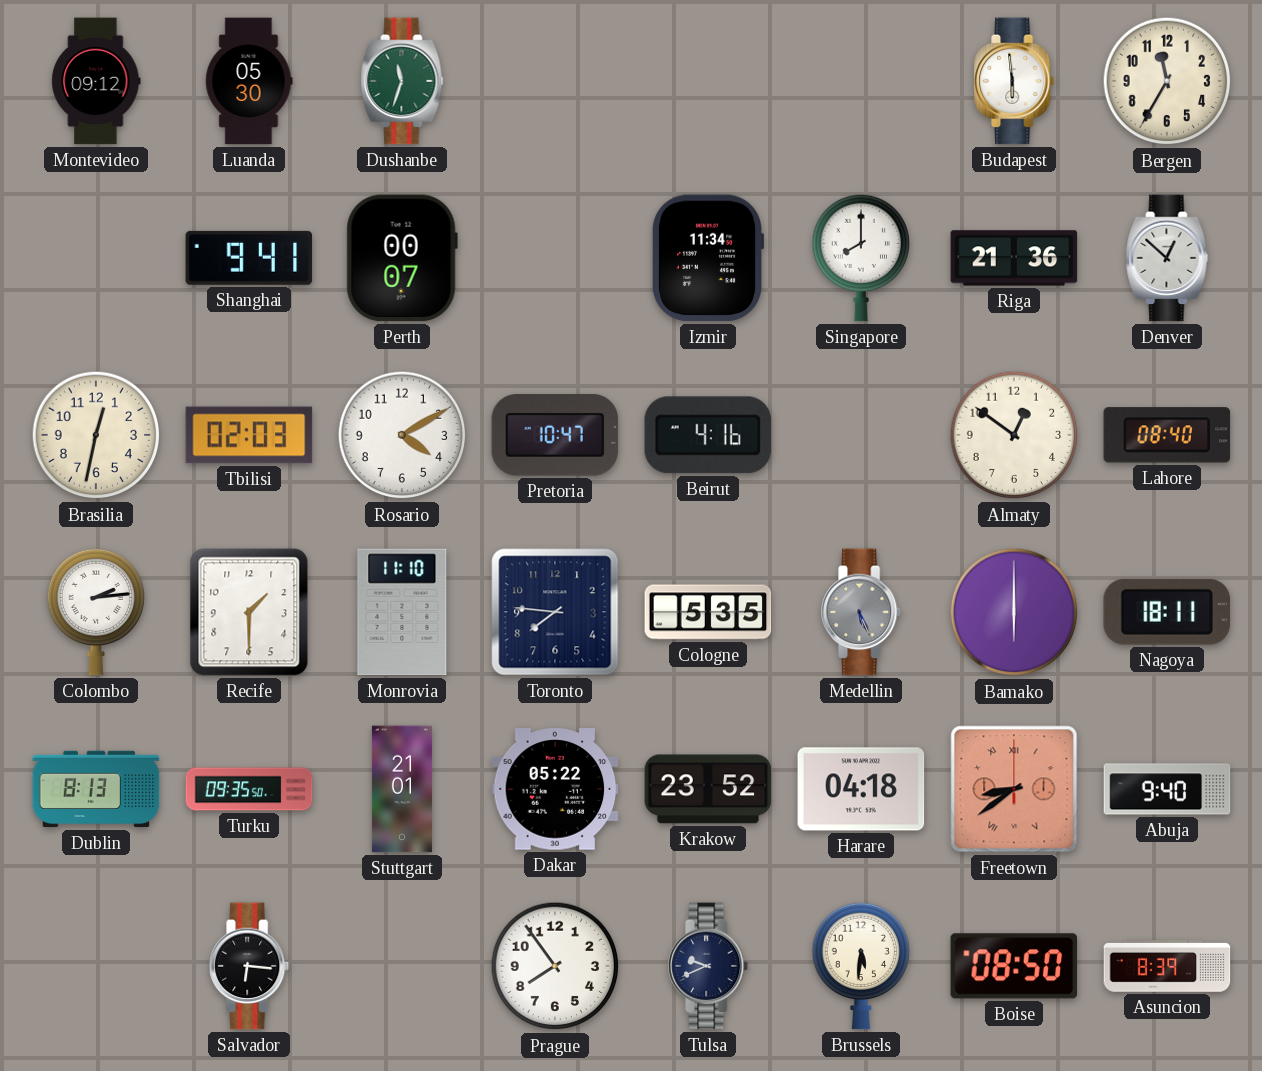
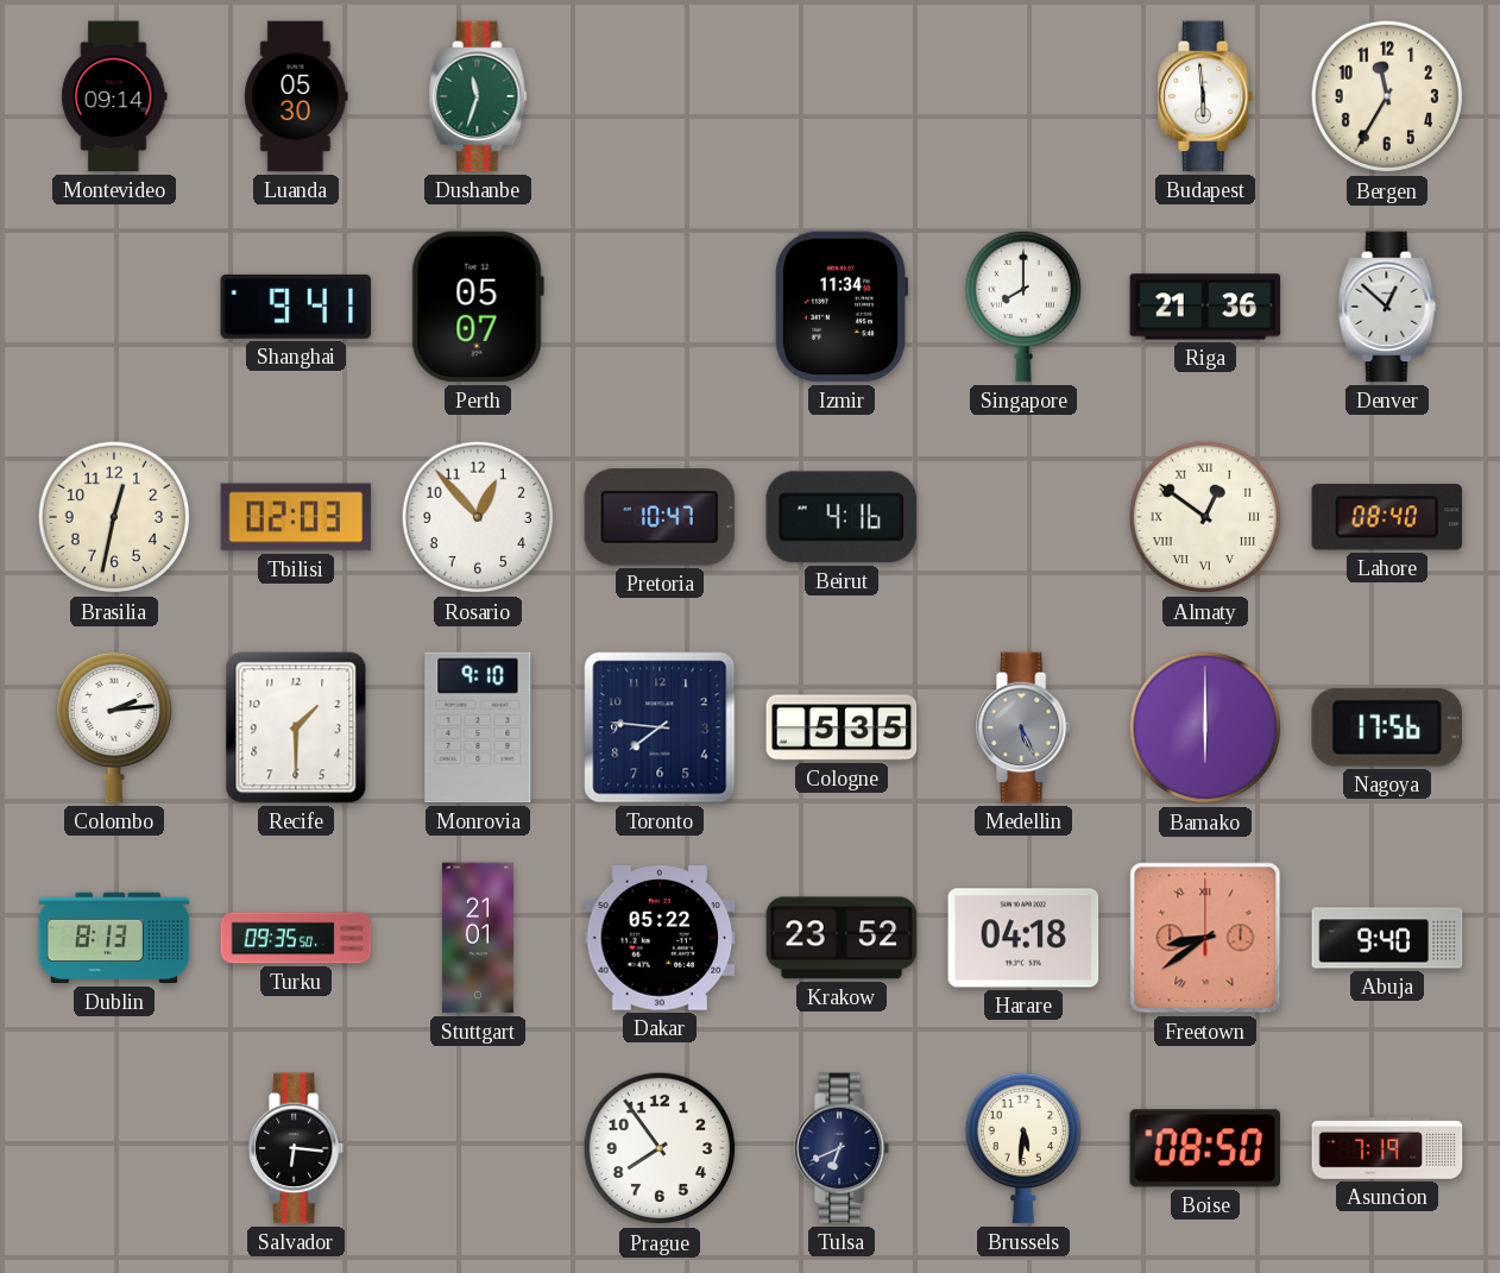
Montevideo: 09:12 -> 09:14
Perth: 00:07 -> 05:07
Rosario: 4:10 -> 12:53
Almaty numerals: Arabic -> Roman
Monrovia: 11:10 -> 9:10
Nagoya: 18:11 -> 17:56
Tulsa: 9:41 -> 6:41
Asuncion: 8:39 -> 7:19
